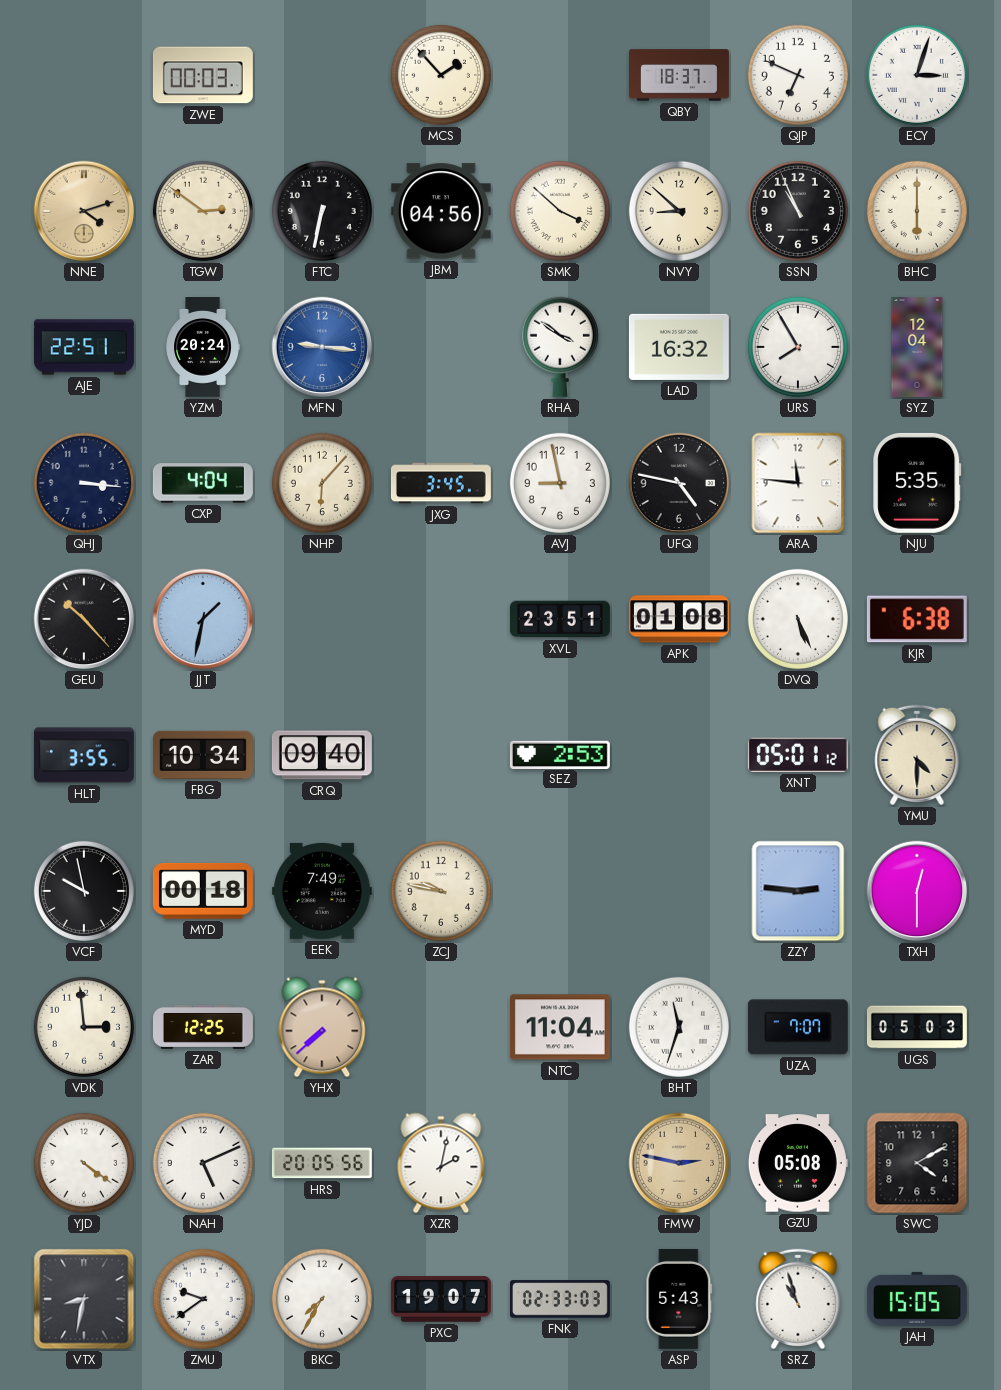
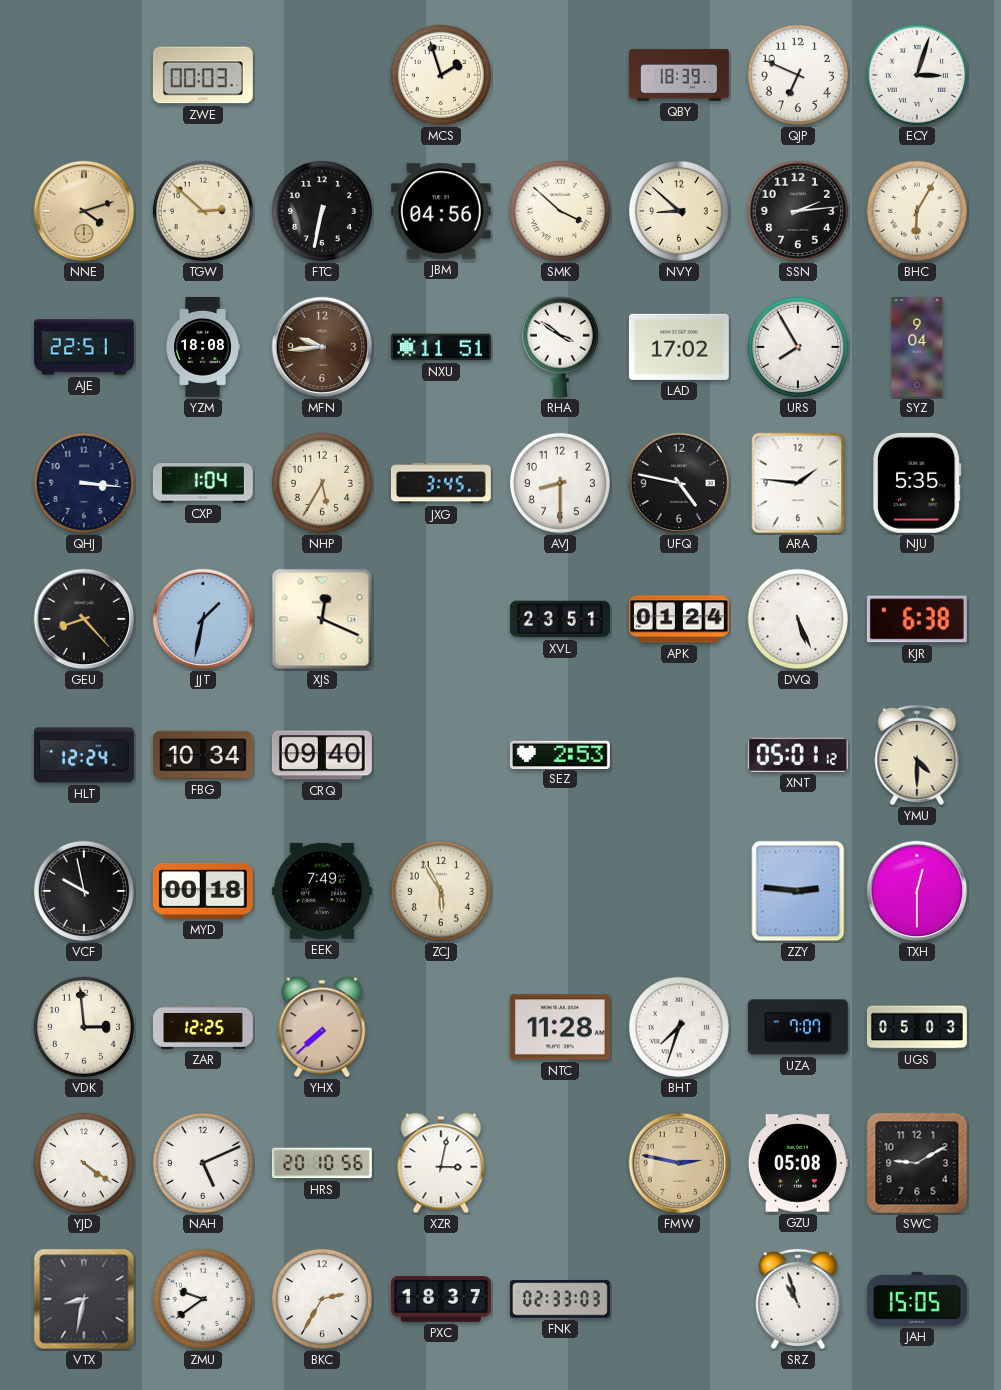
MCS: 1:53 -> 1:57
QBY: 18:37 -> 18:39
TGW: 2:51 -> 2:52
SSN: 10:56 -> 2:14
BHC: 6:00 -> 6:05
YZM: 20:24 -> 18:08
MFN: 9:16 -> 9:44
MFN dial: blue -> brown
NXU: none -> 11:51
LAD: 16:32 -> 17:02
SYZ: 12:04 -> 9:04
CXP: 4:04 -> 1:04
NHP: 6:07 -> 5:35
AVJ: 8:58 -> 8:30
ARA: 11:46 -> 1:46
GEU: 10:23 -> 8:23
XJS: none -> 12:19
APK: 01:08 -> 01:24
HLT: 3:55 -> 12:24
ZCJ: 9:47 -> 5:55
NTC: 11:04 -> 11:28
BHT: 11:33 -> 7:33
HRS: 20:05 -> 20:10
XZR: 2:02 -> 3:02
SWC: 4:10 -> 9:10
BKC: 7:35 -> 2:35
PXC: 19:07 -> 18:37
ASP: 5:43 -> none
